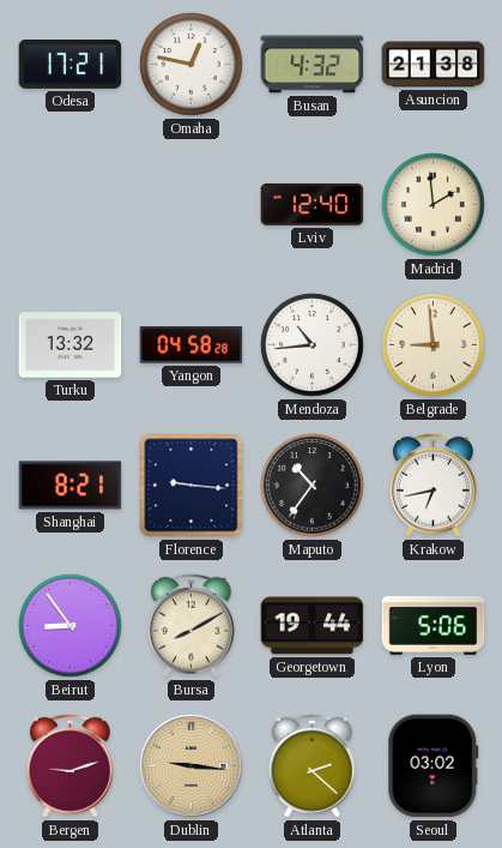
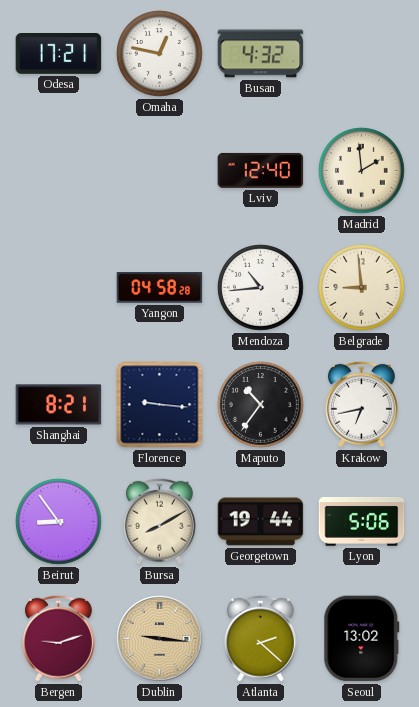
Asuncion: 21:38 -> none
Turku: 13:32 -> none
Seoul: 03:02 -> 13:02
